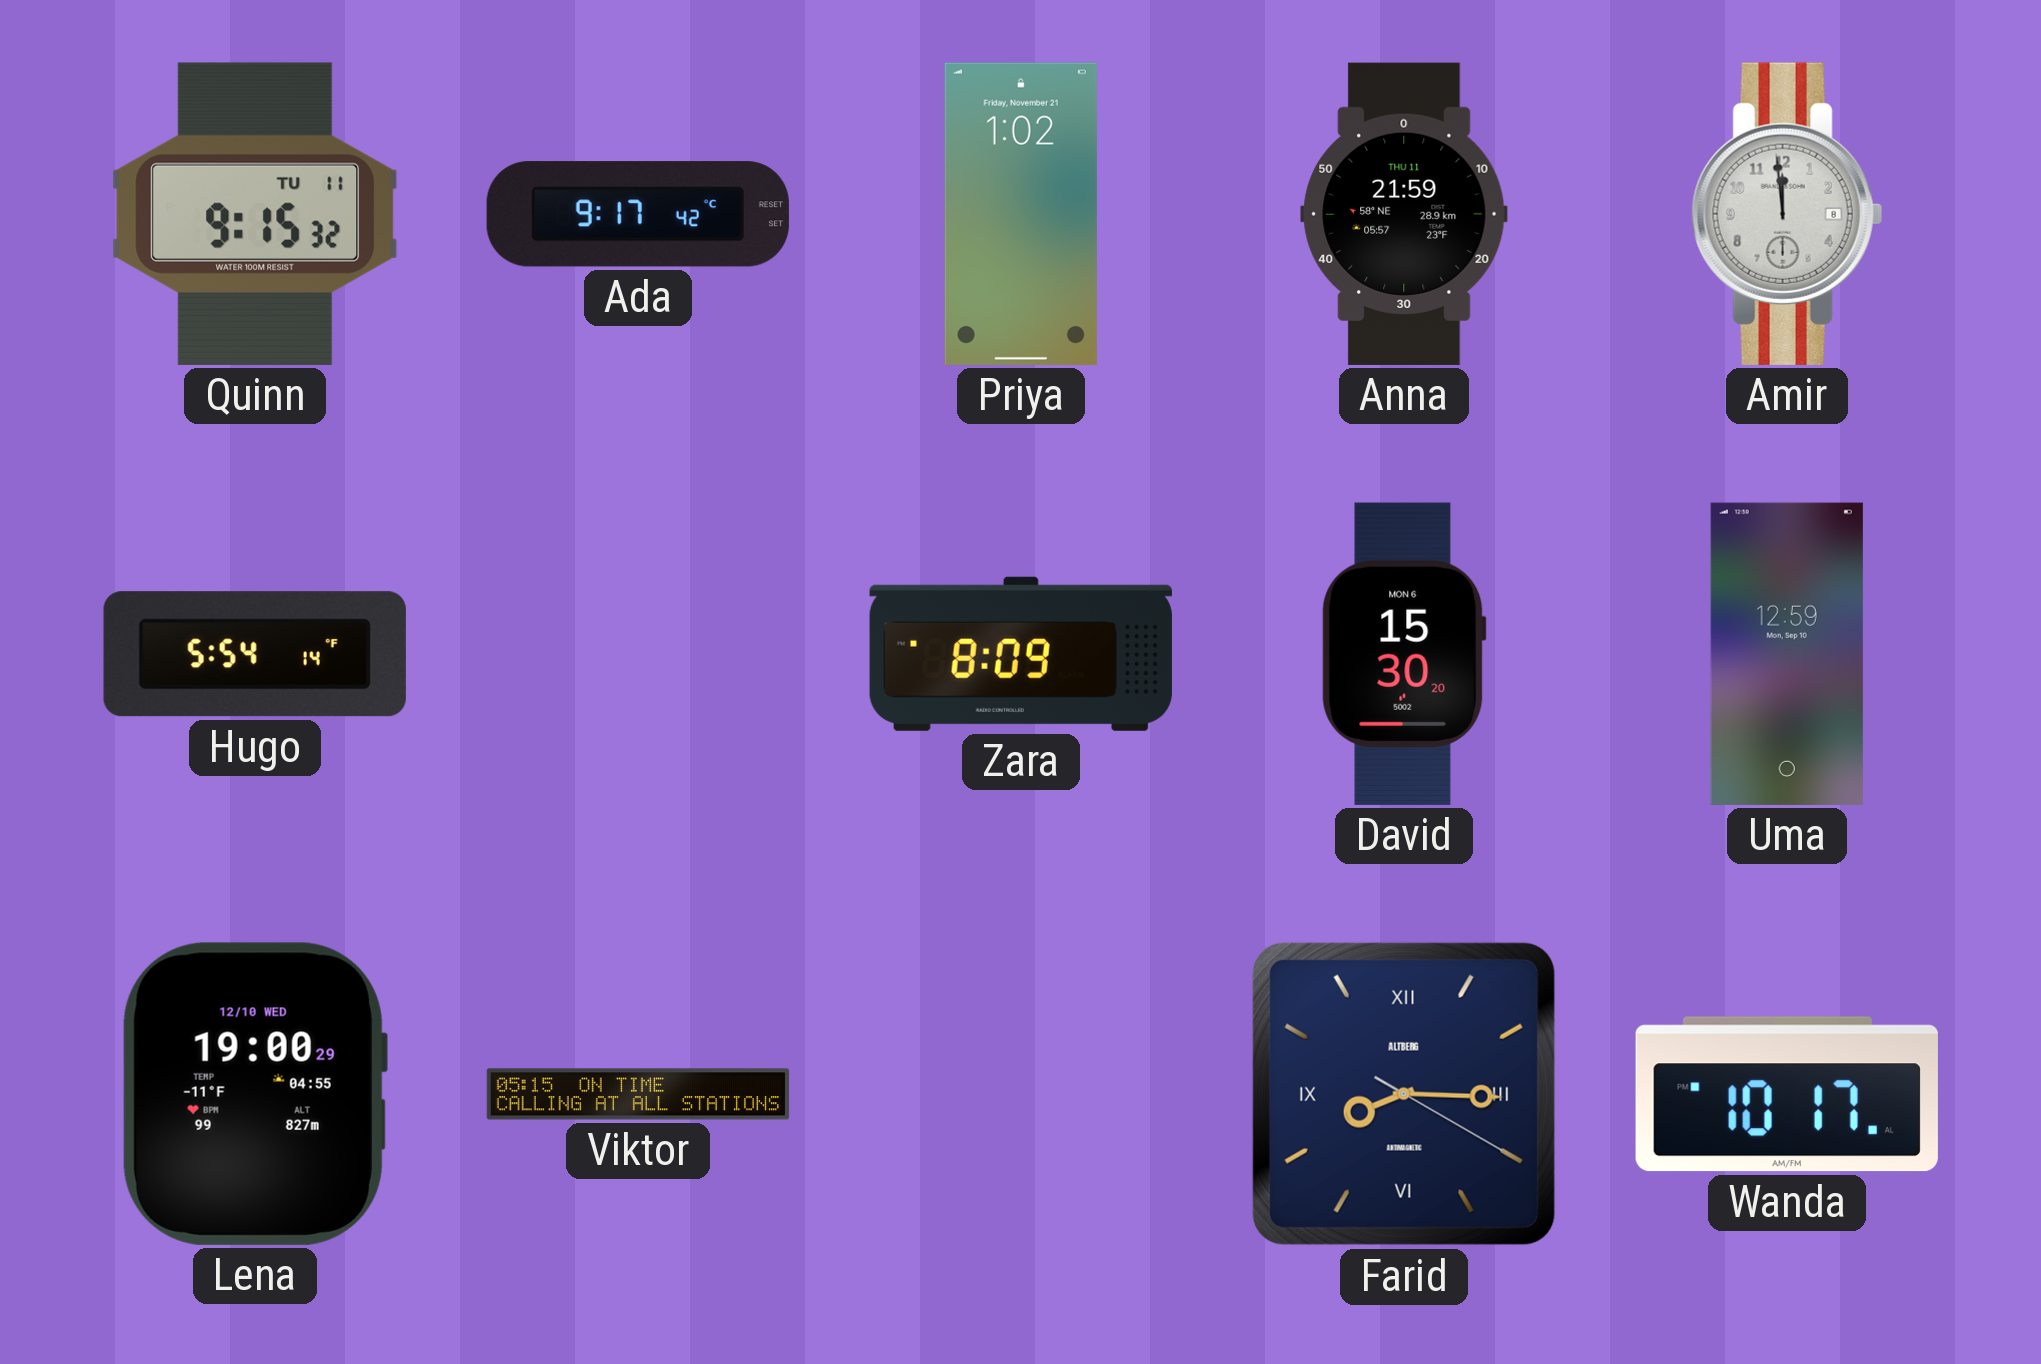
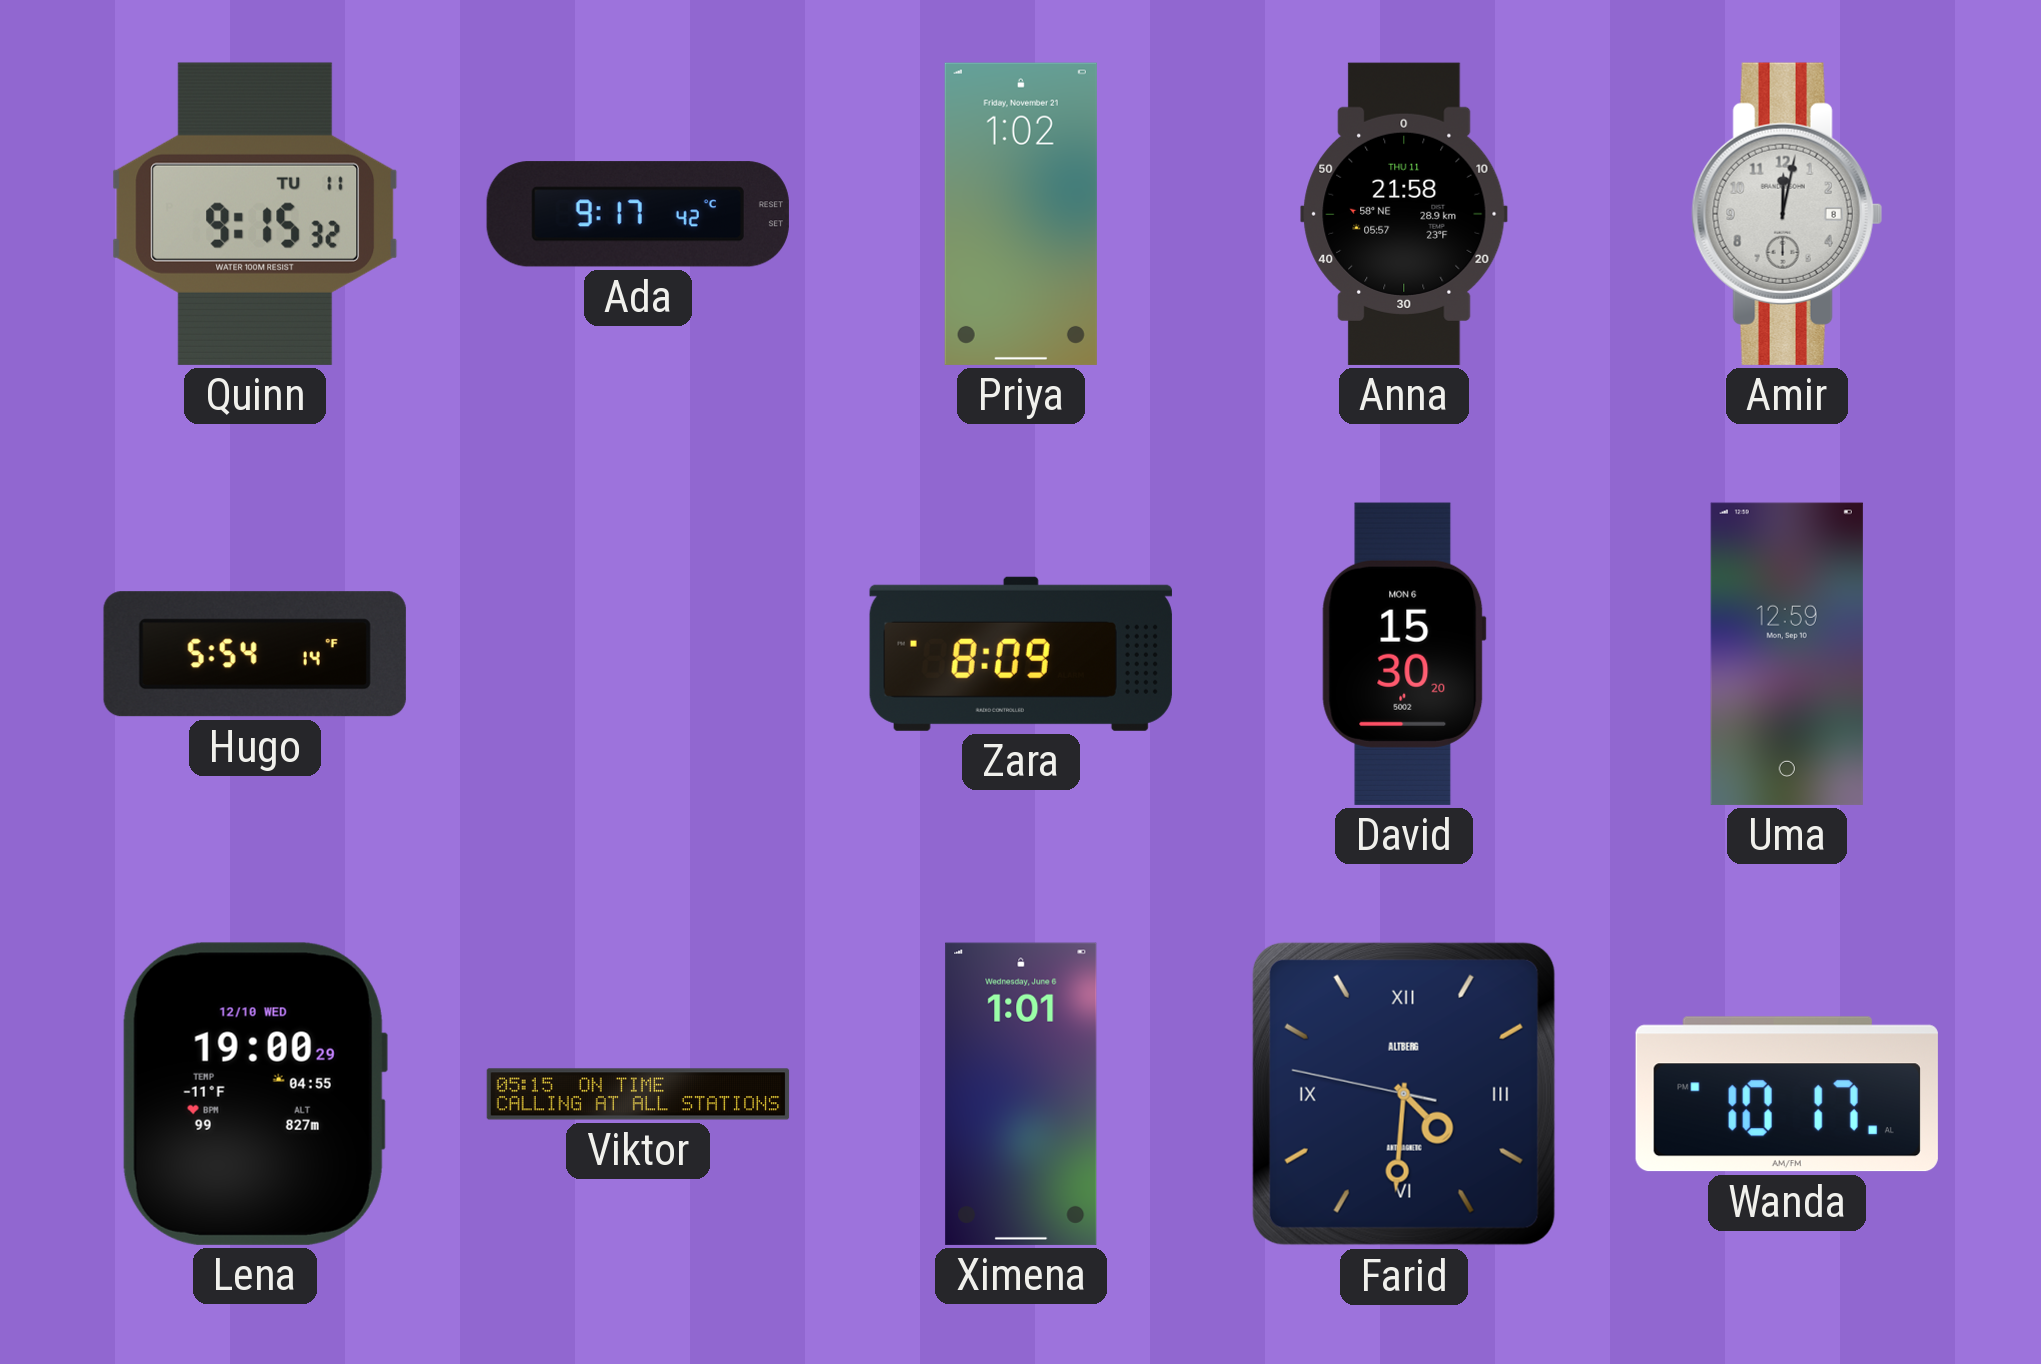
Anna: 21:59 -> 21:58
Amir: 11:59 -> 12:02
Ximena: none -> 1:01
Farid: 8:15 -> 4:30
